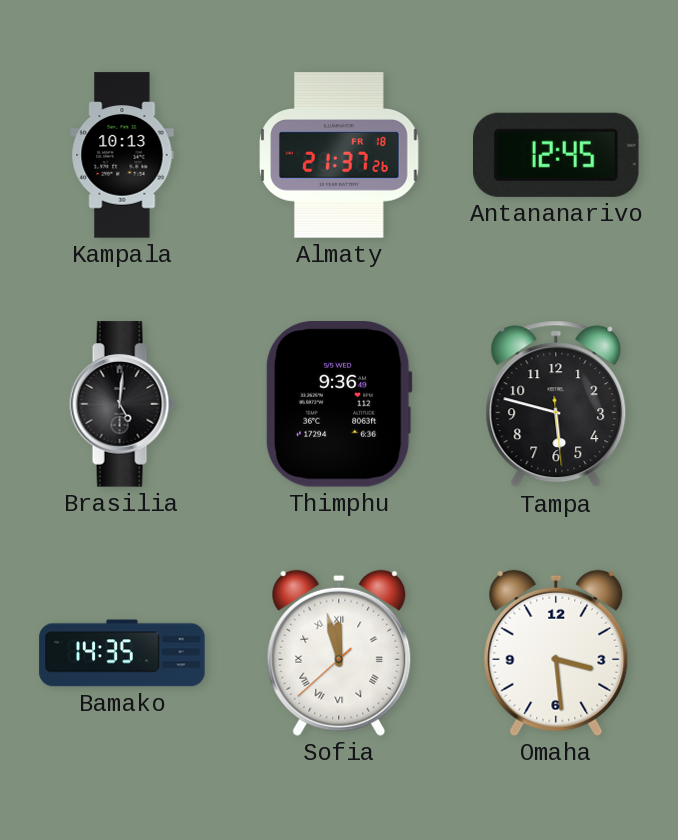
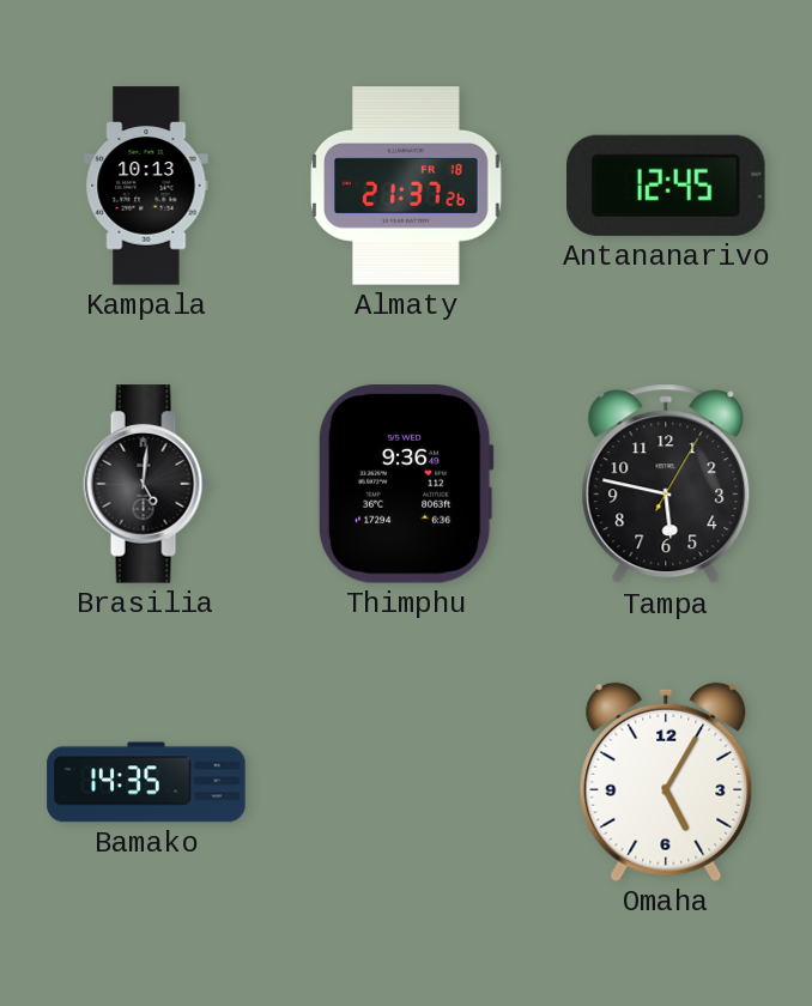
Tampa: 5:47:29 -> 5:47:05
Sofia: 11:57 -> none
Omaha: 3:29 -> 5:05
